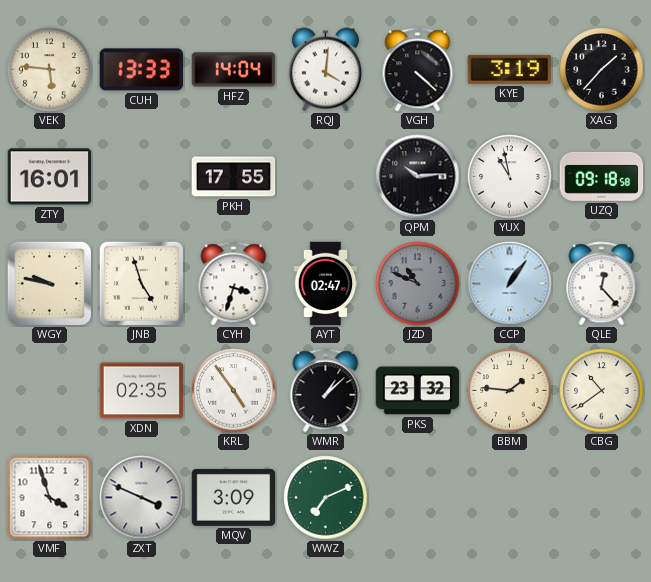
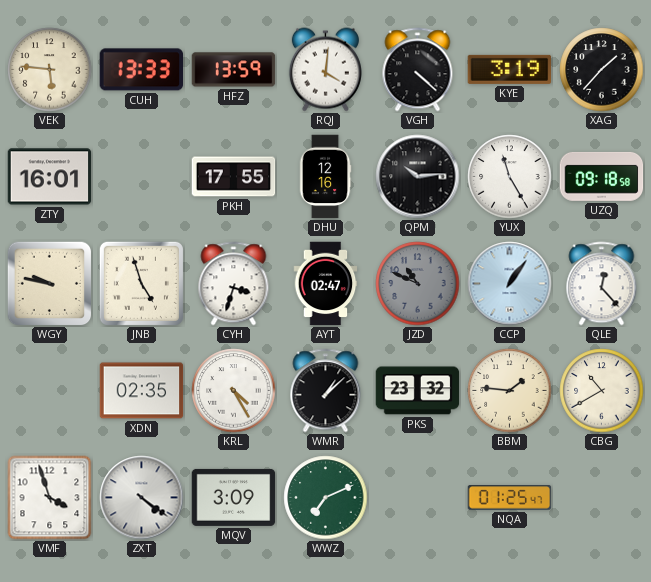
HFZ: 14:04 -> 13:59
DHU: none -> 12:16
YUX: 10:58 -> 11:25
KRL: 4:54 -> 4:25
CBG: 10:39 -> 10:40
ZXT: 3:49 -> 4:21
NQA: none -> 01:25
